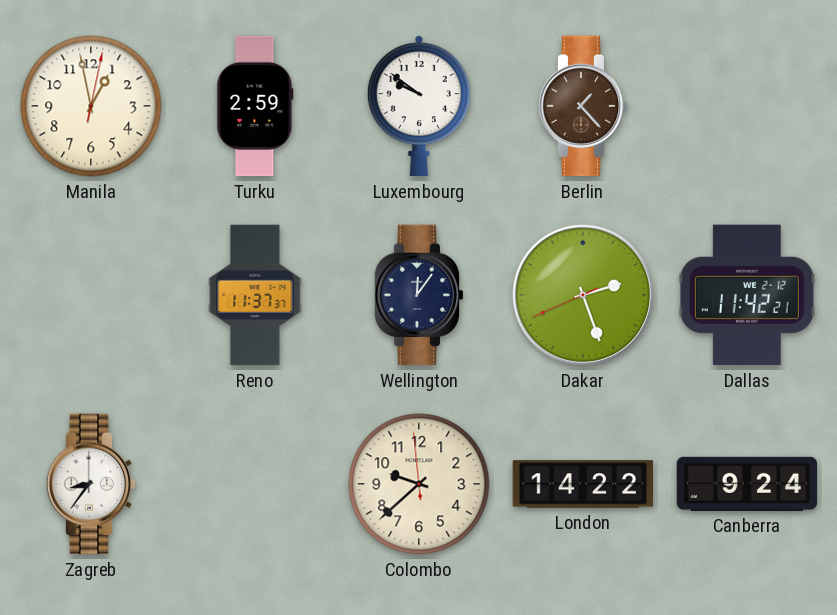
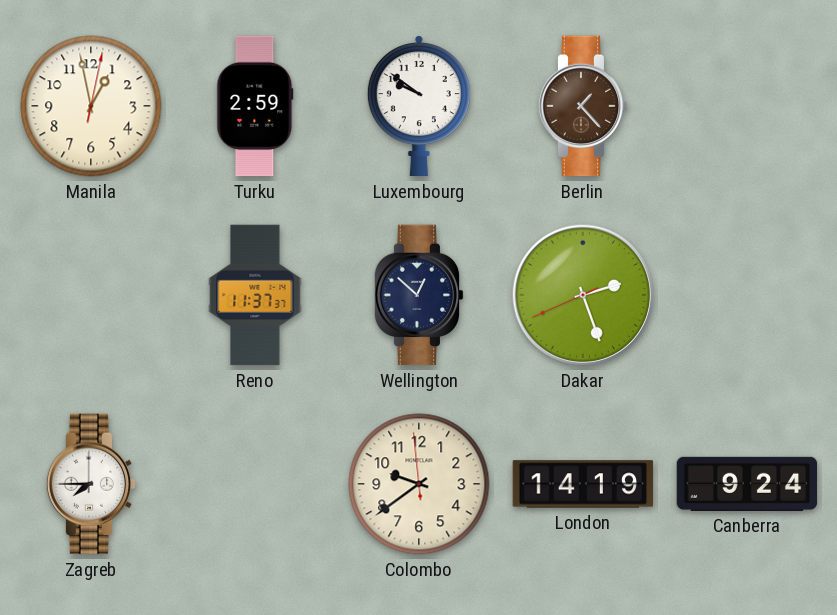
Wellington: 12:06 -> 12:52
Dallas: 11:42 -> none
Zagreb: 8:36 -> 7:45
Colombo: 9:37 -> 9:38
London: 14:22 -> 14:19
